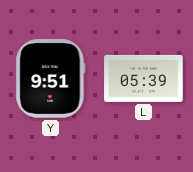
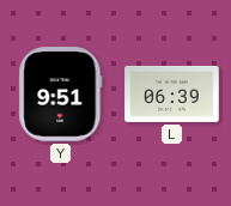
L: 05:39 -> 06:39
